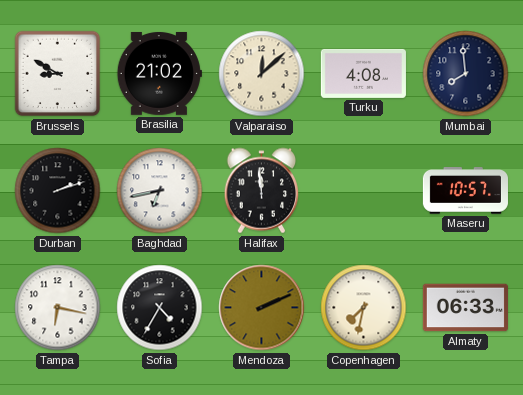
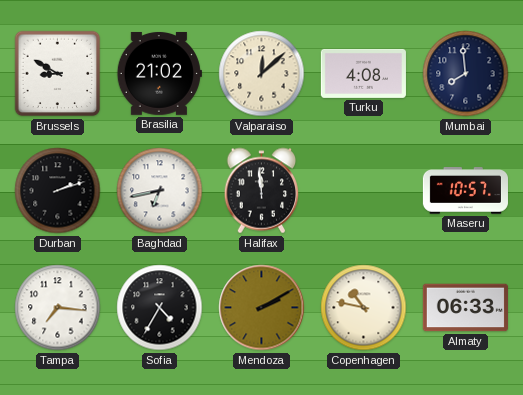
Tampa: 6:17 -> 7:16
Mendoza: 2:11 -> 2:10
Copenhagen: 7:32 -> 10:47
